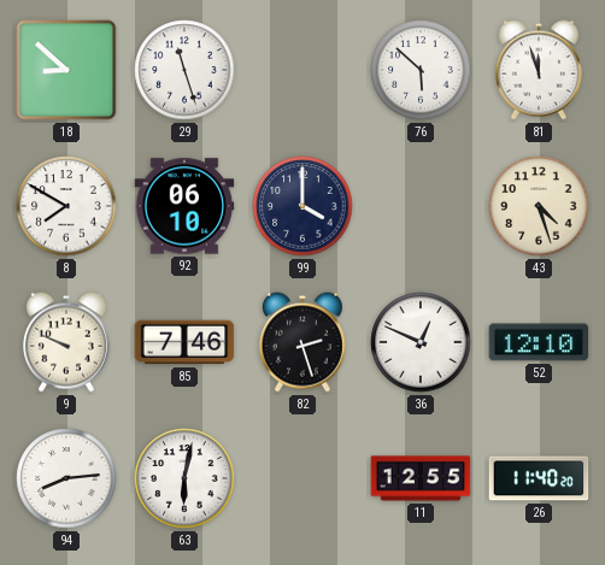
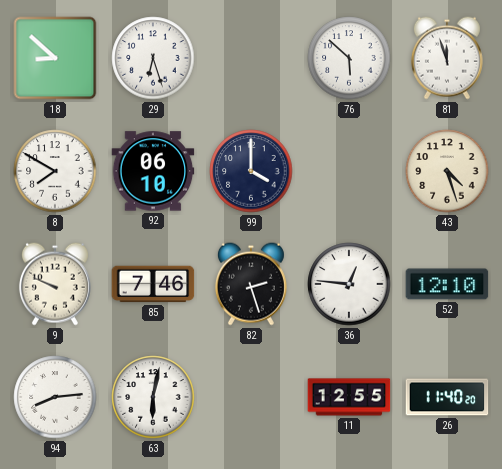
29: 11:27 -> 6:27
36: 12:49 -> 12:46
